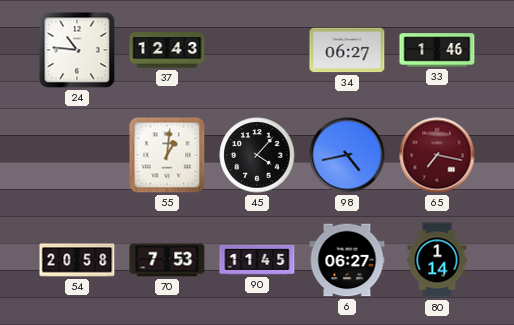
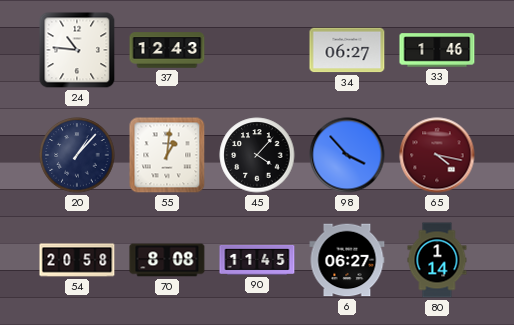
20: none -> 1:07
98: 4:43 -> 3:53
65: 7:17 -> 4:17
70: 7:53 -> 8:08
